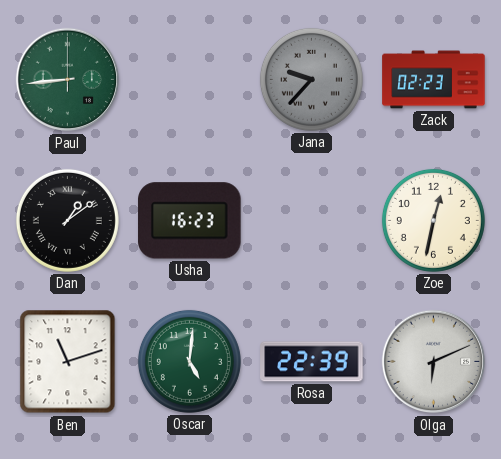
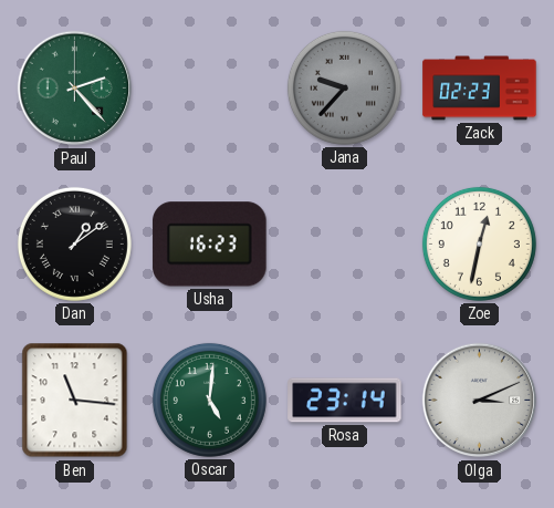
Paul: 8:44 -> 2:23
Ben: 11:12 -> 11:16
Rosa: 22:39 -> 23:14
Olga: 6:11 -> 3:11
